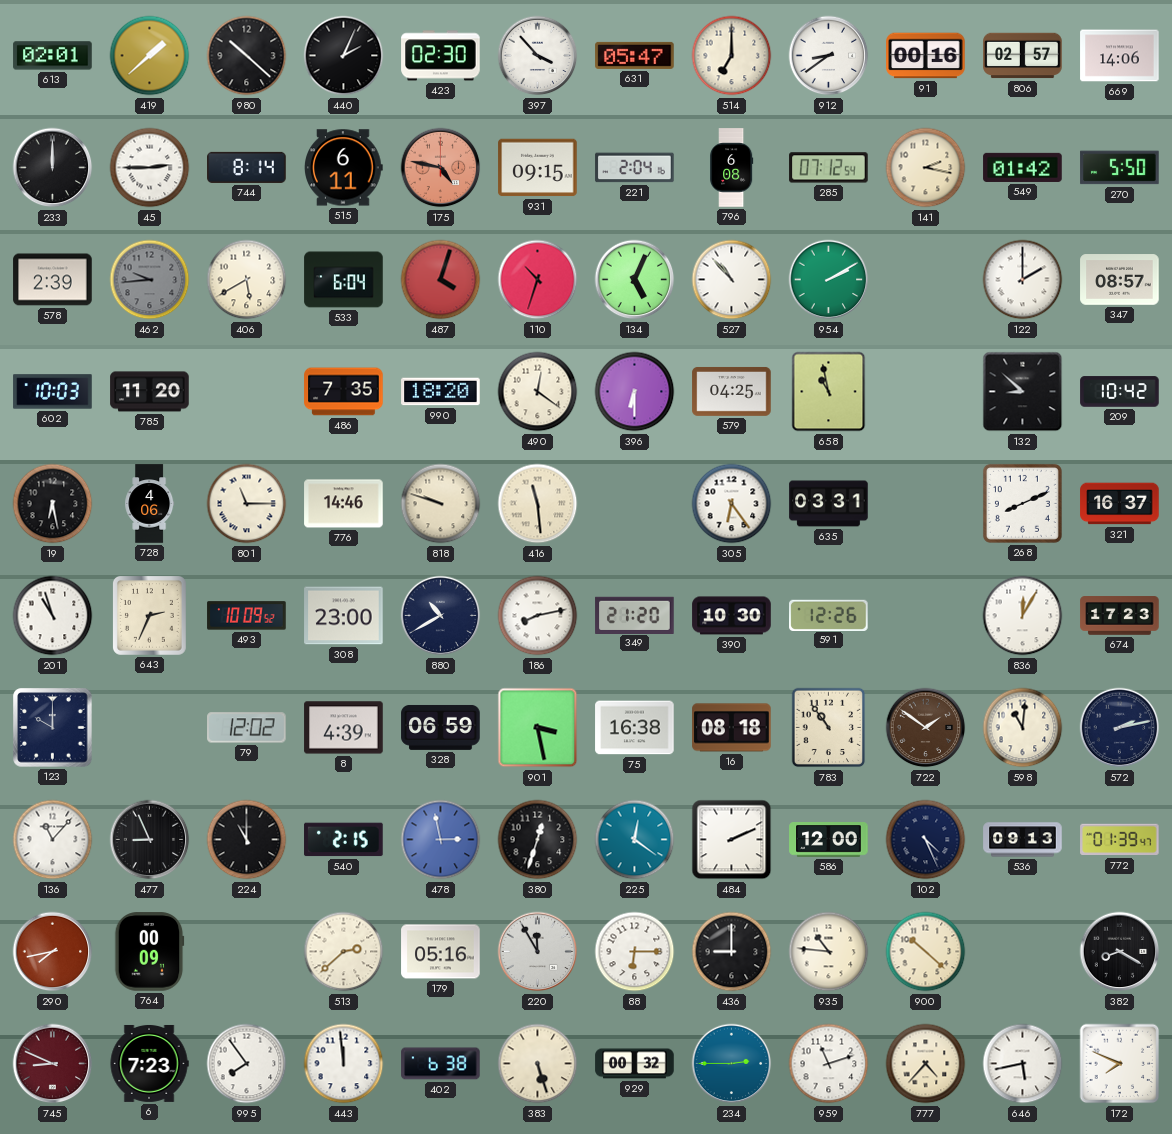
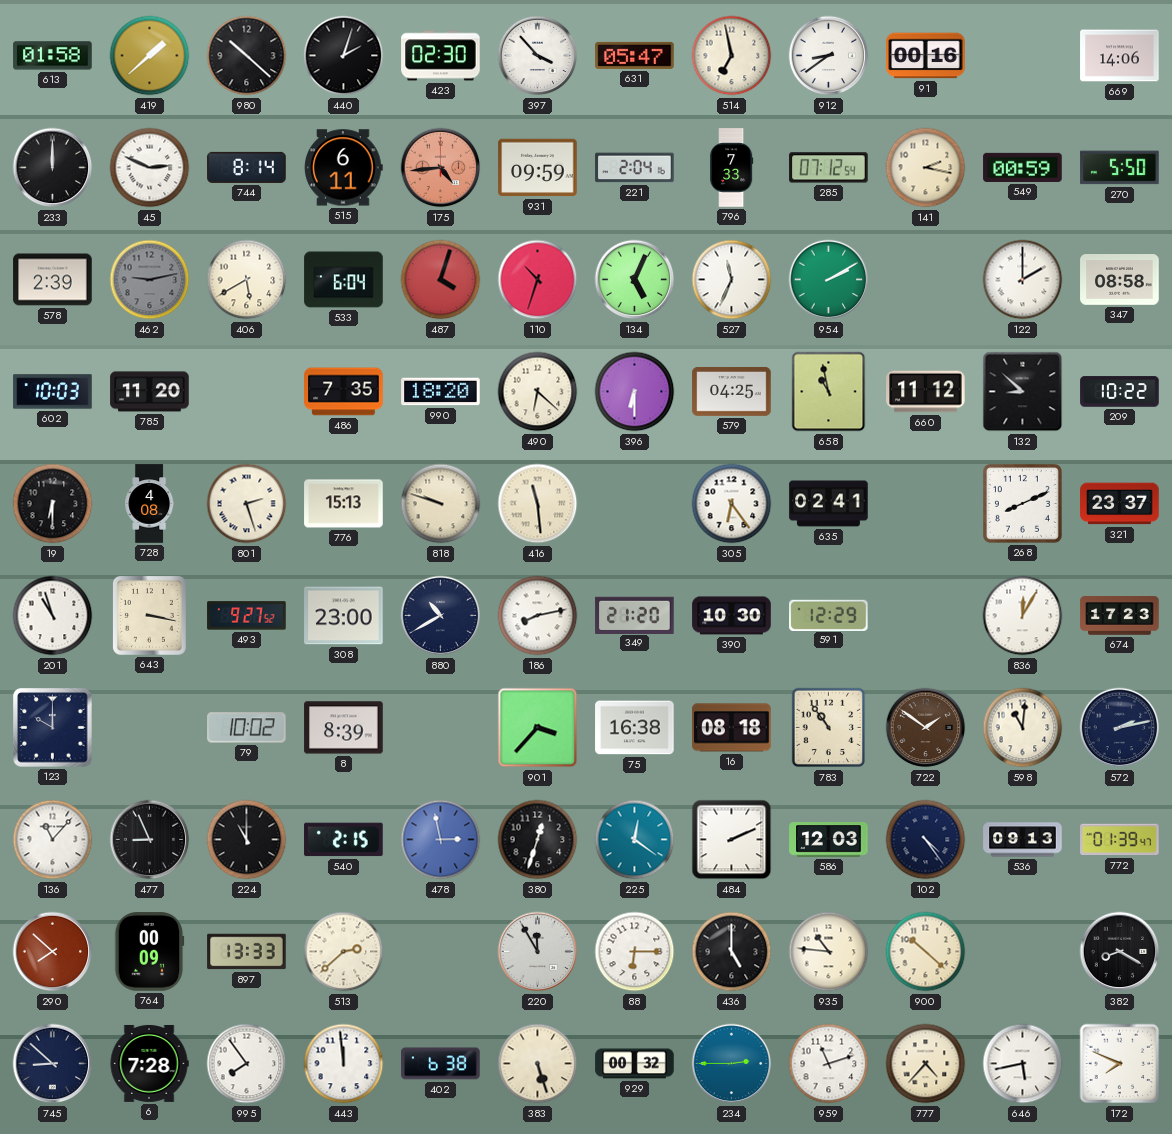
613: 02:01 -> 01:58
440: 2:04 -> 2:03
514: 7:00 -> 6:58
806: 02:57 -> none
45: 2:45 -> 2:49
175: 4:47 -> 4:44
931: 09:15 -> 09:59
796: 6:08 -> 7:33
549: 01:42 -> 00:59
462: 9:44 -> 9:13
527: 10:53 -> 11:34
347: 08:57 -> 08:58
490: 12:21 -> 6:22
660: none -> 11:12
209: 10:42 -> 10:22
19: 6:28 -> 6:30
728: 4:06 -> 4:08
801: 11:15 -> 2:27
776: 14:46 -> 15:13
635: 03:31 -> 02:41
321: 16:37 -> 23:37
643: 2:34 -> 3:17
493: 10:09 -> 9:27
591: 12:26 -> 12:29
79: 12:02 -> 10:02
8: 4:39 -> 8:39
328: 06:59 -> none
901: 3:28 -> 3:37
586: 12:00 -> 12:03
102: 4:26 -> 4:24
290: 7:43 -> 7:52
897: none -> 13:33
179: 05:16 -> none
436: 9:00 -> 5:00
745: 8:49 -> 8:52
745 dial: burgundy -> navy
6: 7:23 -> 7:28
